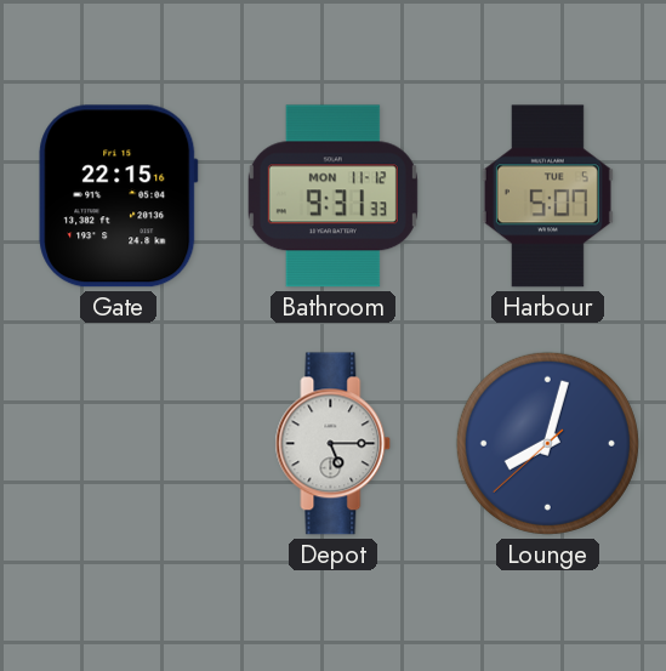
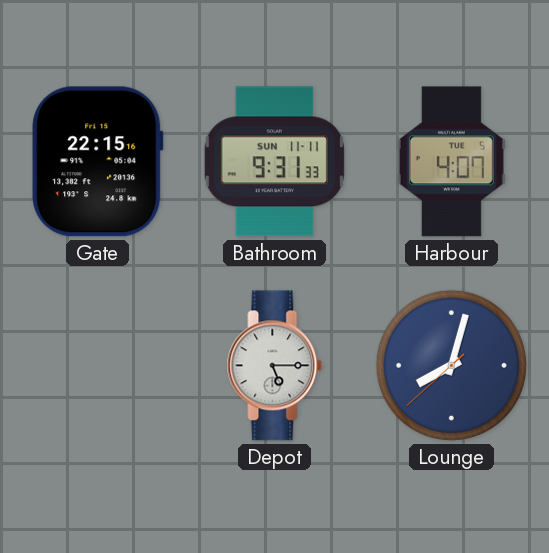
Bathroom date: MON 11-12 -> SUN 11-11
Harbour: 5:07 -> 4:07
